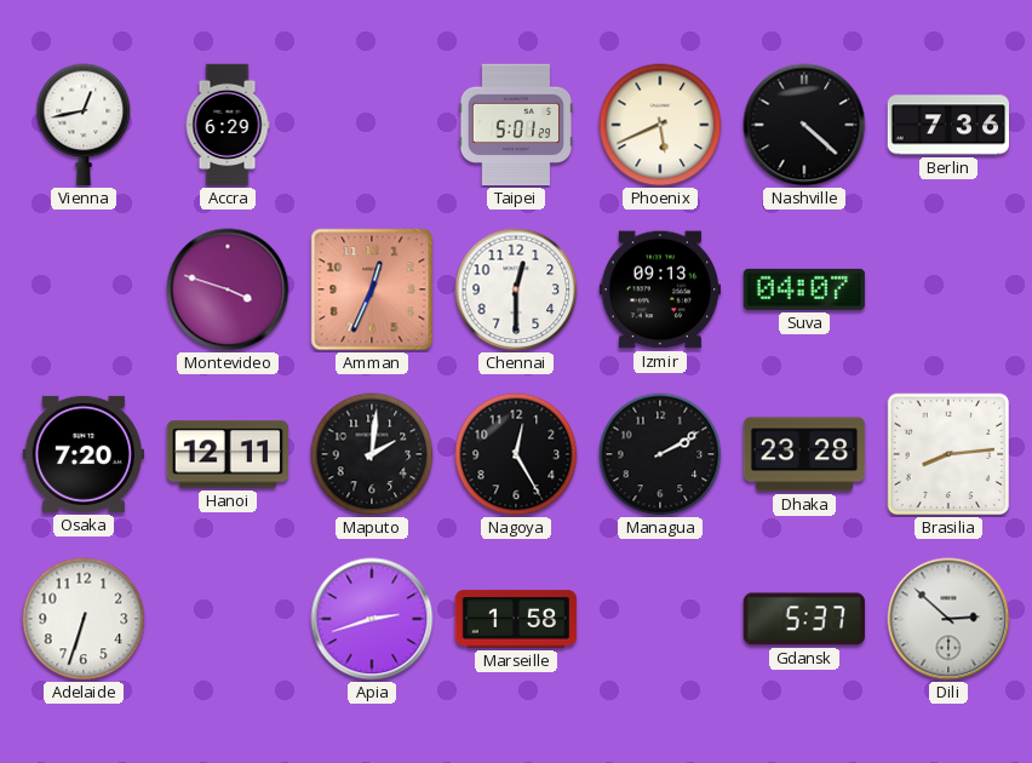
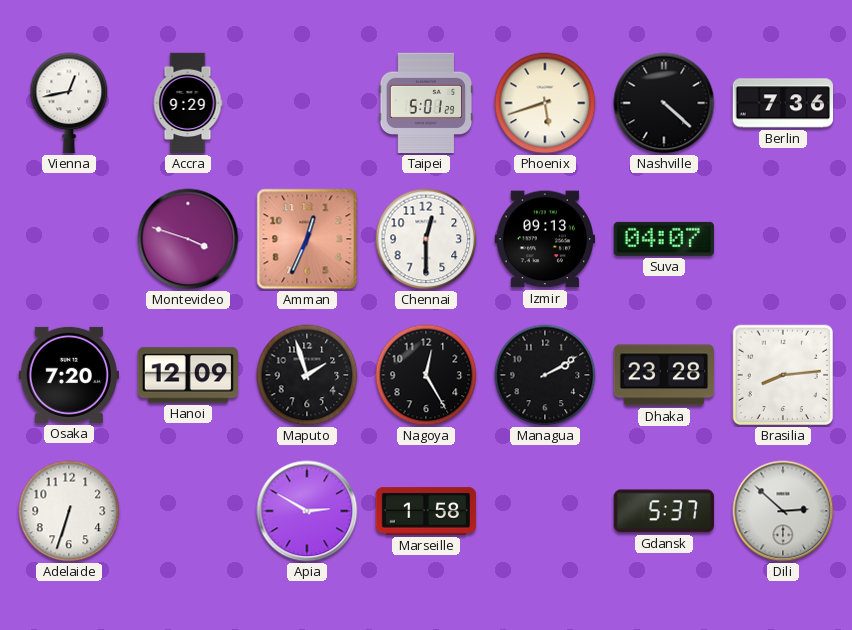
Accra: 6:29 -> 9:29
Phoenix: 5:41 -> 5:42
Hanoi: 12:11 -> 12:09
Maputo: 2:01 -> 1:57
Apia: 2:42 -> 2:50
